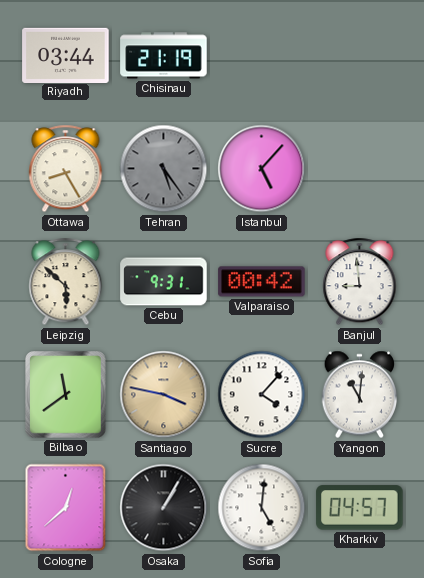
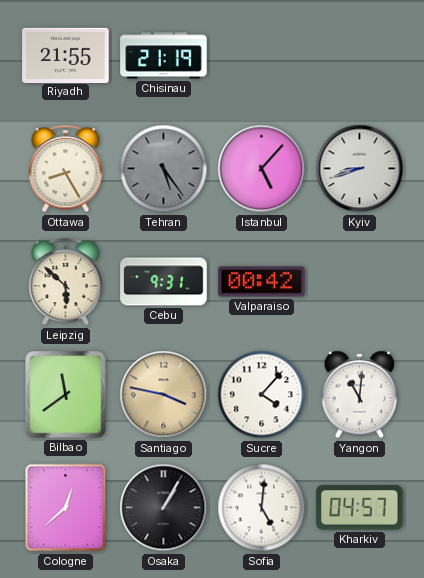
Riyadh: 03:44 -> 21:55
Kyiv: none -> 8:42
Banjul: 8:59 -> none
